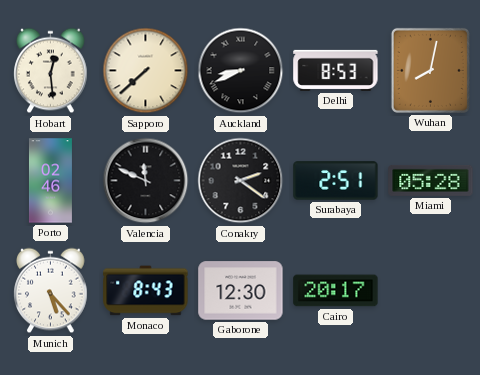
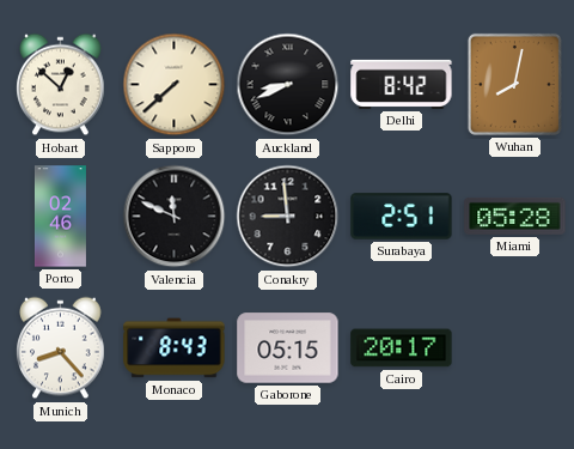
Hobart: 12:29 -> 12:52
Delhi: 8:53 -> 8:42
Conakry: 2:21 -> 8:59
Munich: 5:23 -> 8:23
Gaborone: 12:30 -> 05:15
